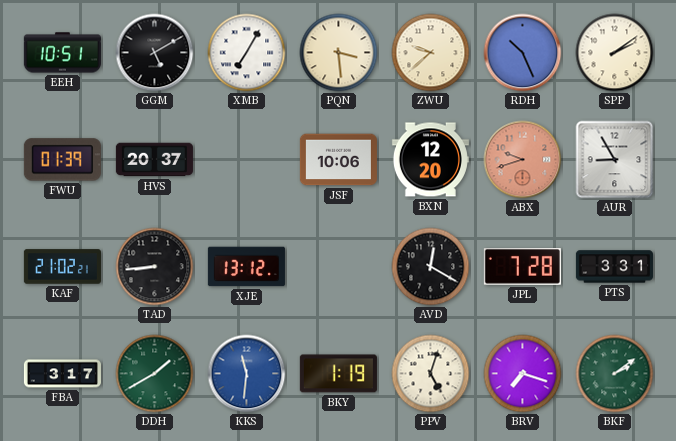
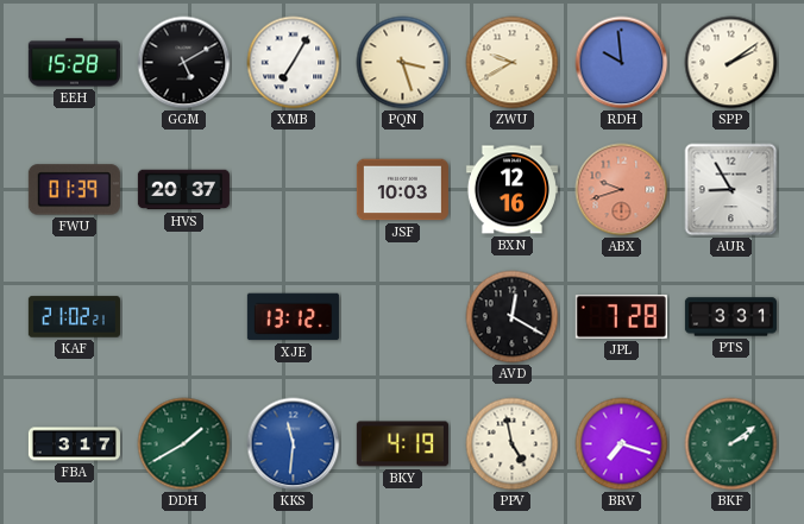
EEH: 10:51 -> 15:28
PQN: 3:29 -> 3:27
ZWU: 9:38 -> 9:40
RDH: 10:26 -> 9:59
JSF: 10:06 -> 10:03
BXN: 12:20 -> 12:16
TAD: 8:44 -> none
BKY: 1:19 -> 4:19
PPV: 5:03 -> 4:58
